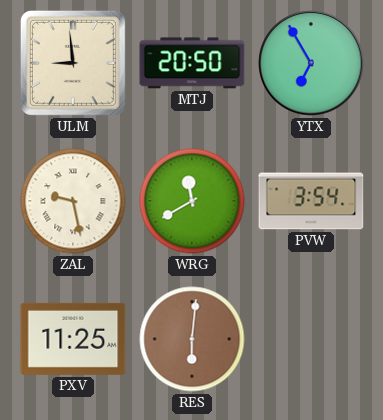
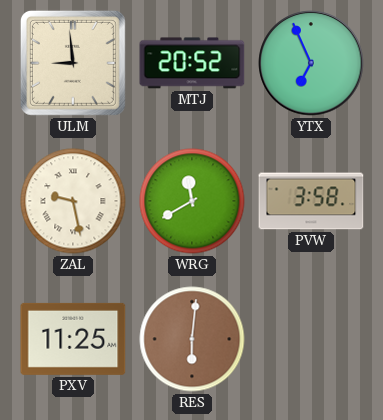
MTJ: 20:50 -> 20:52
YTX: 6:55 -> 6:56
PVW: 3:54 -> 3:58
